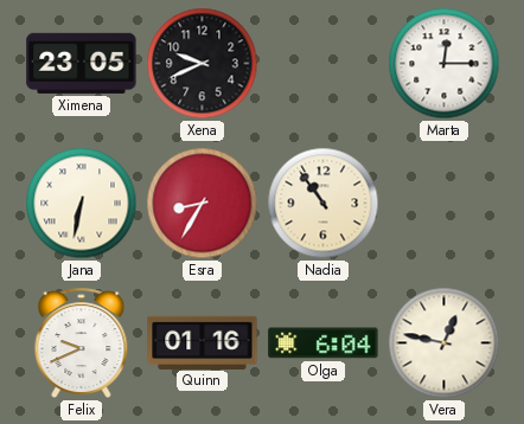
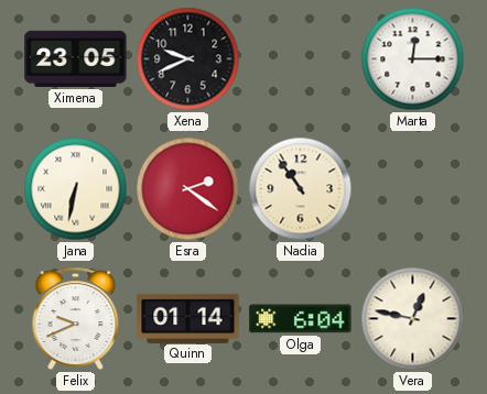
Esra: 8:35 -> 2:21
Quinn: 01:16 -> 01:14
